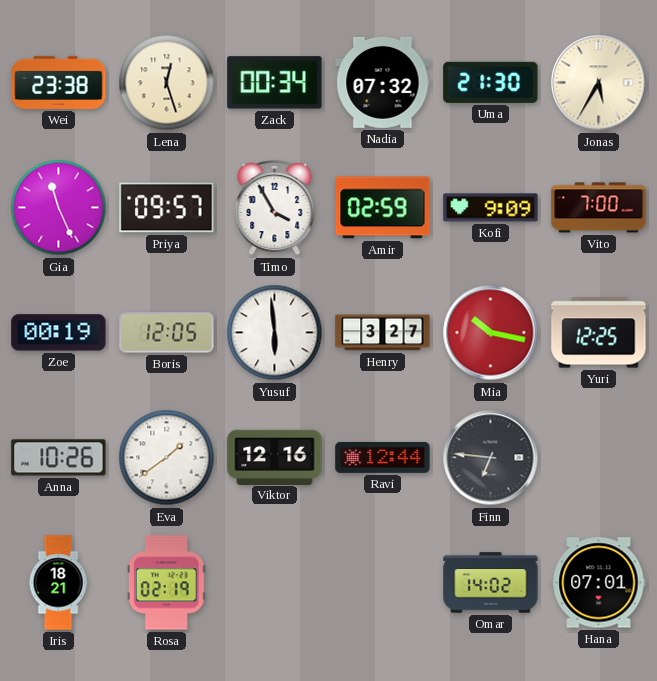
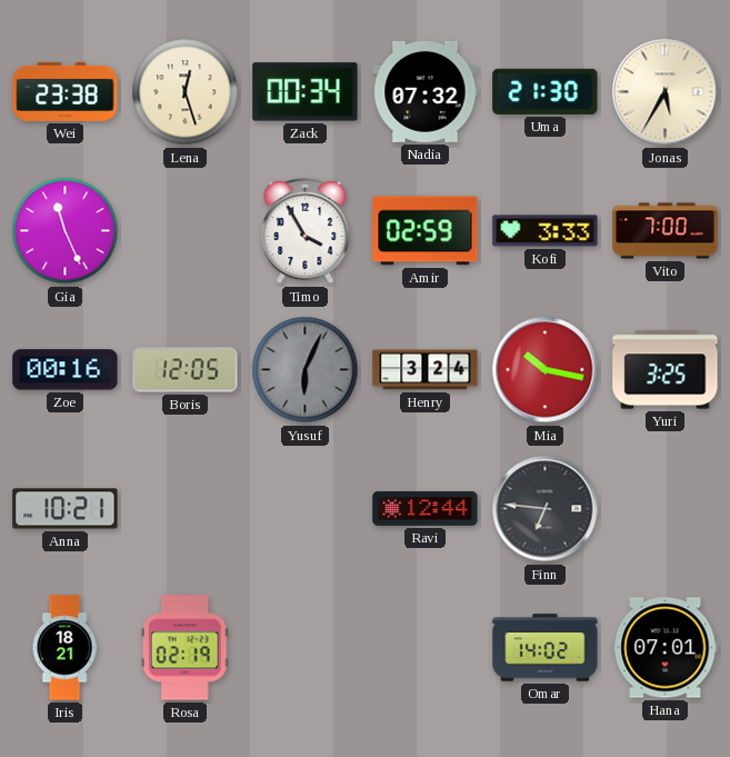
Priya: 09:57 -> none
Kofi: 9:09 -> 3:33
Zoe: 00:19 -> 00:16
Yusuf: 5:59 -> 6:04
Yusuf dial: white -> grey
Henry: 3:27 -> 3:24
Yuri: 12:25 -> 3:25
Anna: 10:26 -> 10:21
Eva: 1:39 -> none
Viktor: 12:16 -> none
